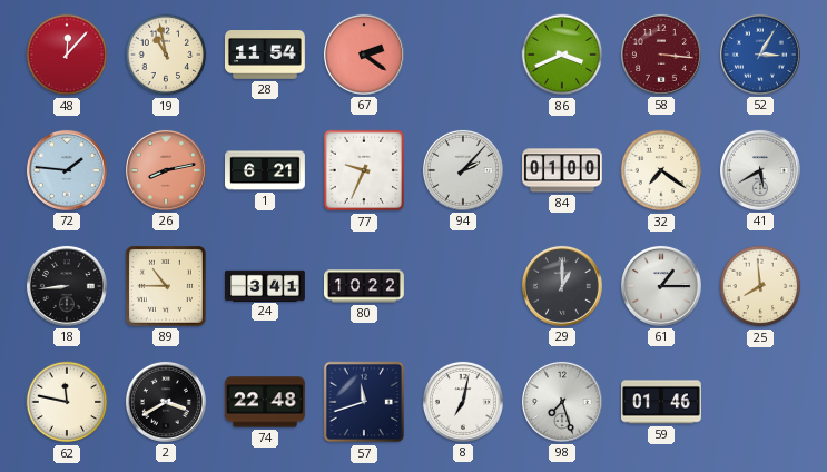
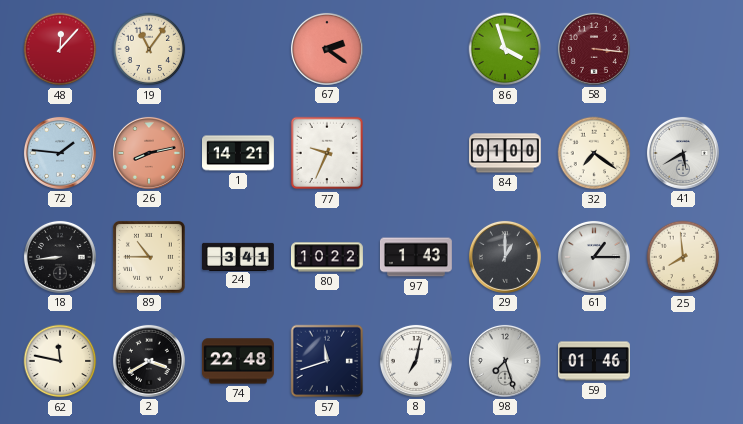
19: 10:58 -> 11:06
28: 11:54 -> none
86: 3:41 -> 3:57
52: 3:05 -> none
1: 6:21 -> 14:21
94: 2:07 -> none
97: none -> 1:43
